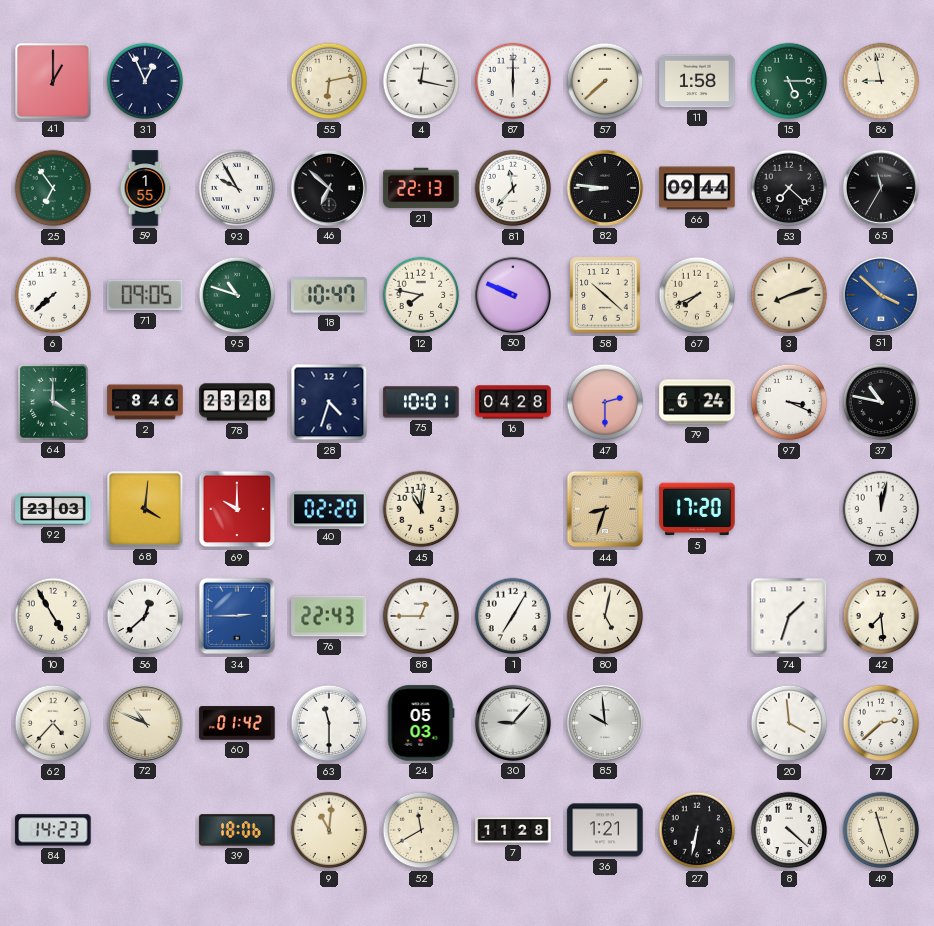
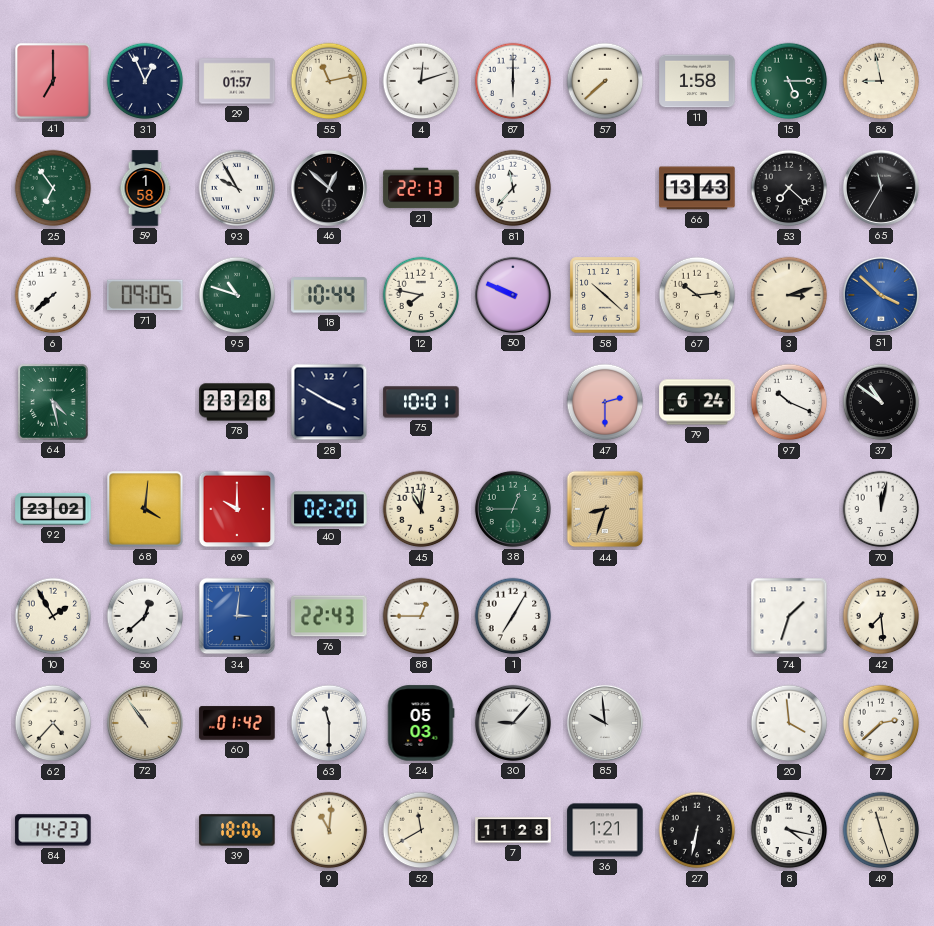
41: 1:00 -> 7:00
29: none -> 01:57
55: 6:13 -> 11:13
4: 12:17 -> 12:12
59: 1:55 -> 1:58
46: 6:52 -> 12:52
82: 8:46 -> none
66: 09:44 -> 13:43
18: 10:47 -> 10:44
67: 7:41 -> 10:14
3: 8:12 -> 3:12
64: 4:00 -> 4:28
2: 8:46 -> none
28: 4:33 -> 3:50
16: 04:28 -> none
97: 3:19 -> 10:19
37: 10:47 -> 10:51
92: 23:03 -> 23:02
38: none -> 12:45
5: 17:20 -> none
10: 4:55 -> 1:55
34: 2:45 -> 3:01
80: 5:02 -> none
72: 10:49 -> 10:54
8: 4:22 -> 4:17
